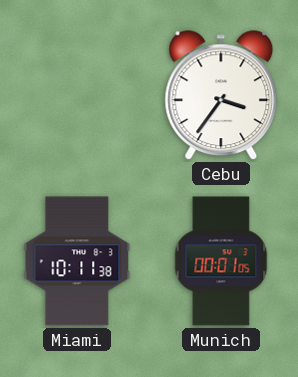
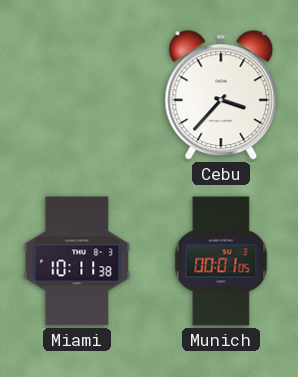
Cebu: 3:36 -> 3:37
